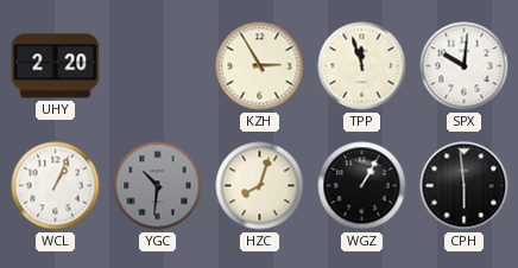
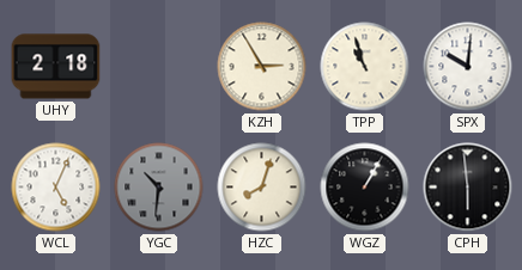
UHY: 2:20 -> 2:18
TPP: 11:57 -> 10:57
WCL: 1:04 -> 5:04
